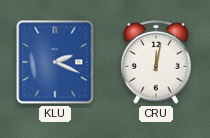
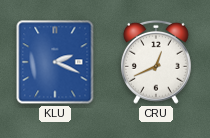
CRU: 12:02 -> 12:41
